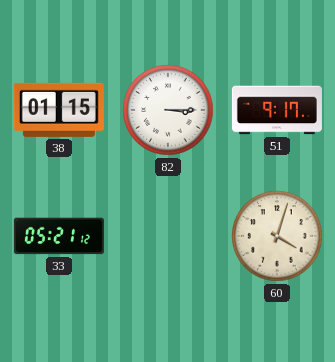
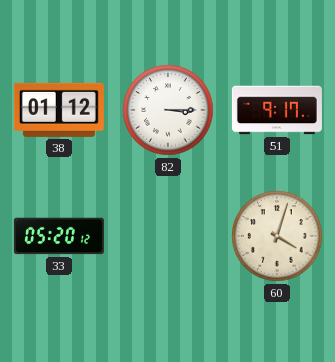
38: 01:15 -> 01:12
33: 05:21 -> 05:20
